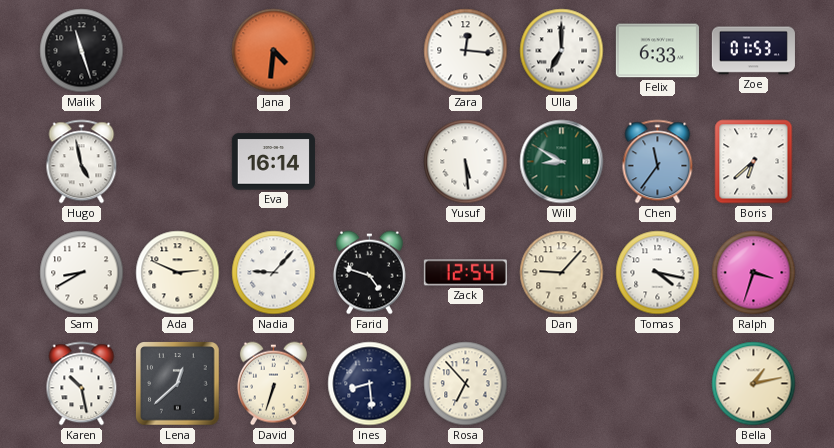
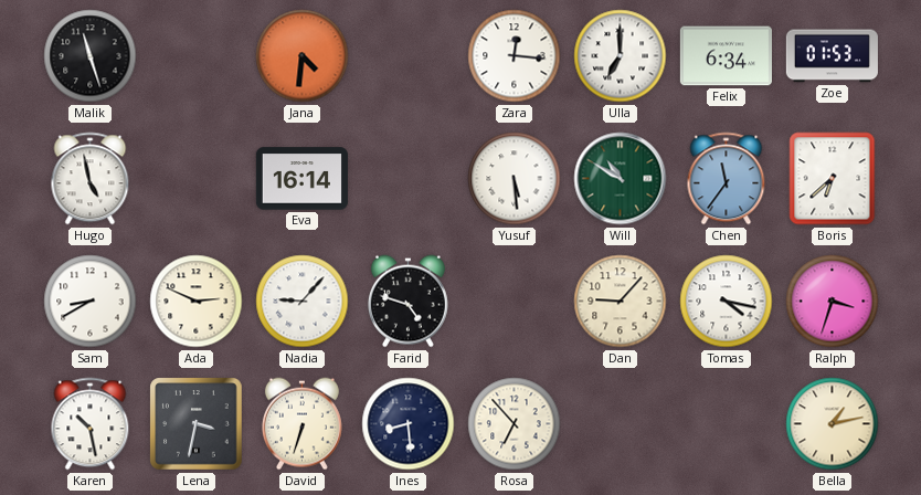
Felix: 6:33 -> 6:34
Will: 8:50 -> 10:50
Zack: 12:54 -> none
Lena: 12:38 -> 3:32
